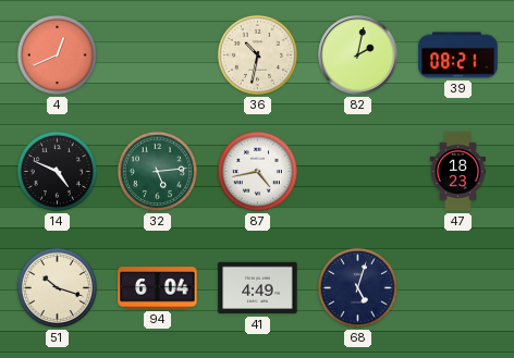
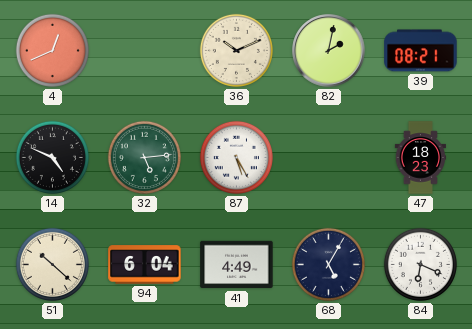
36: 10:32 -> 10:11
87: 4:43 -> 5:25
51: 10:18 -> 10:22
68: 5:03 -> 5:05
84: none -> 6:19
